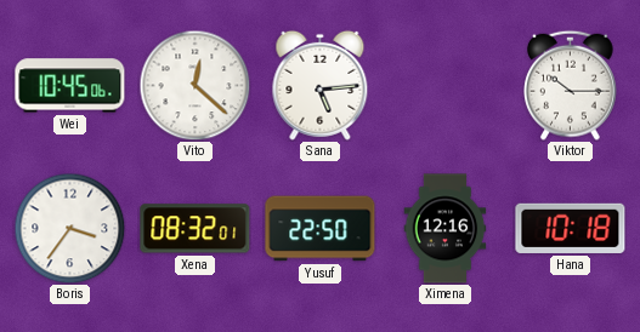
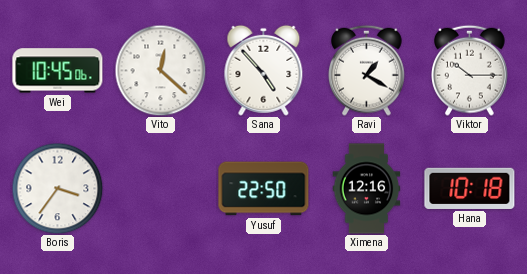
Sana: 5:14 -> 4:53
Ravi: none -> 1:20
Xena: 08:32 -> none
